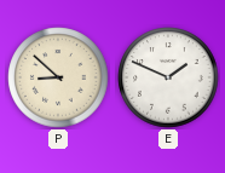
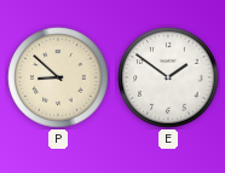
E: 1:49 -> 1:51
